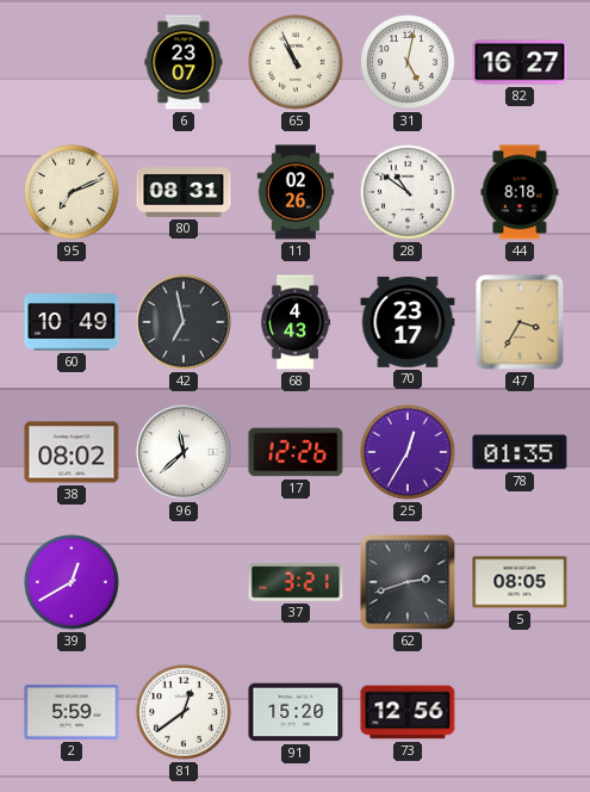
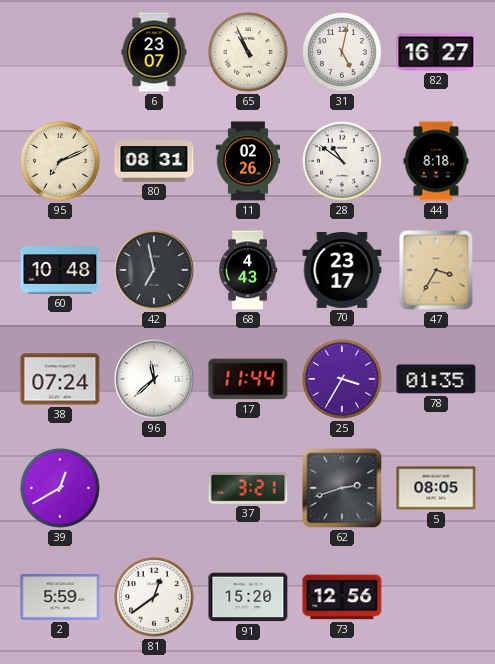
60: 10:49 -> 10:48
38: 08:02 -> 07:24
17: 12:26 -> 11:44
25: 12:35 -> 3:35
